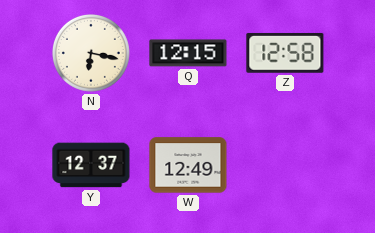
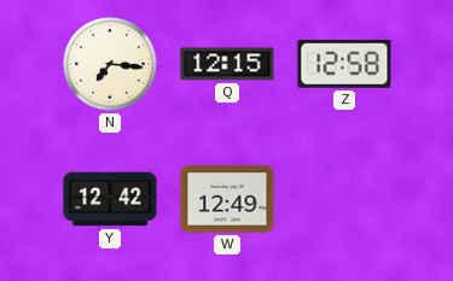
N: 6:17 -> 7:16
Y: 12:37 -> 12:42
